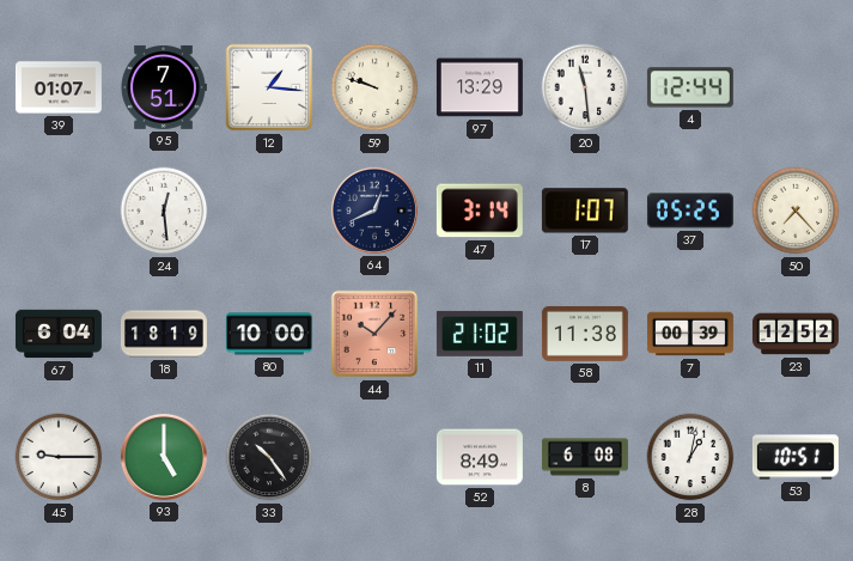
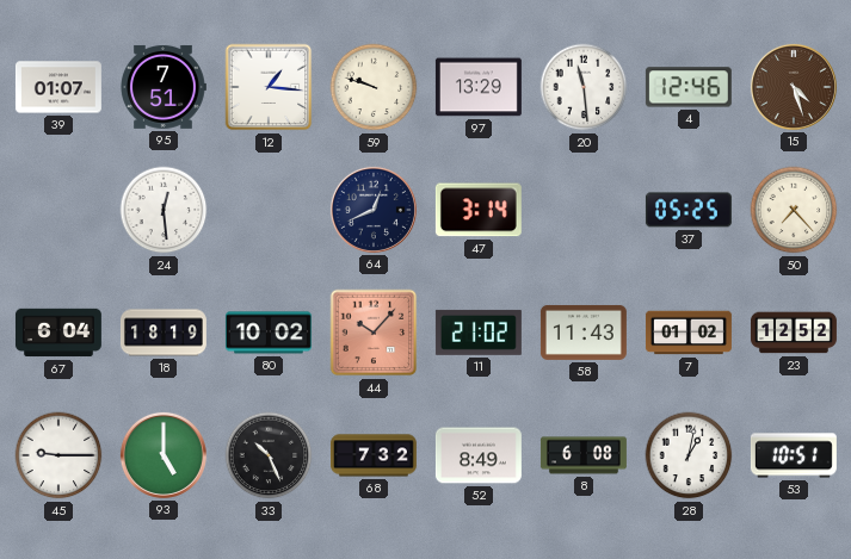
4: 12:44 -> 12:46
15: none -> 4:27
17: 1:07 -> none
80: 10:00 -> 10:02
58: 11:38 -> 11:43
7: 00:39 -> 01:02
33: 10:24 -> 10:26
68: none -> 7:32
